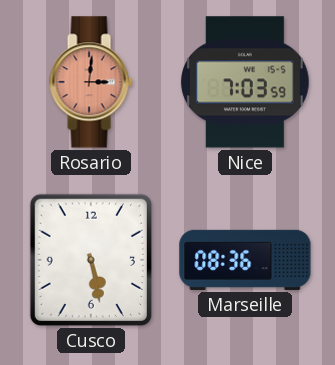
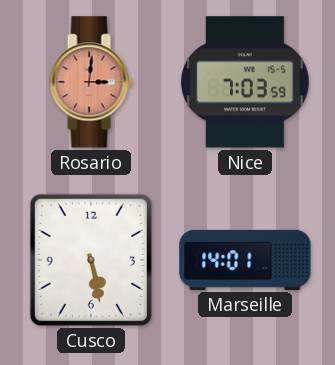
Marseille: 08:36 -> 14:01
